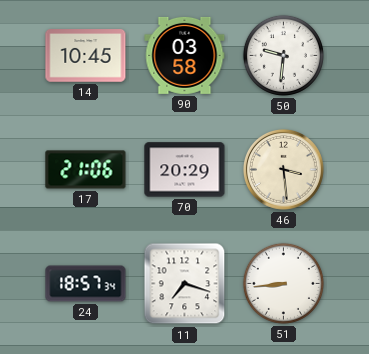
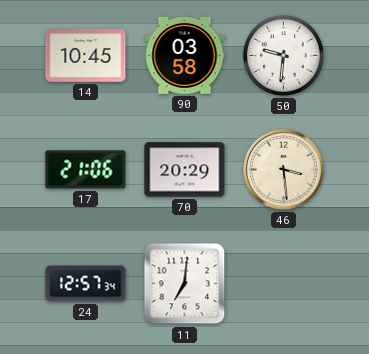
24: 18:57 -> 12:57
11: 7:18 -> 7:01
51: 8:44 -> none
